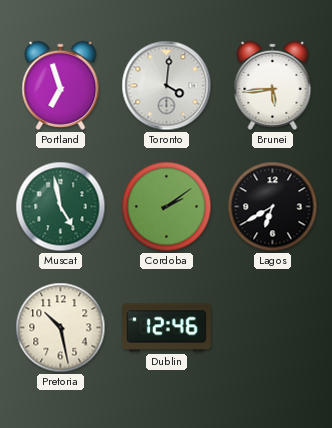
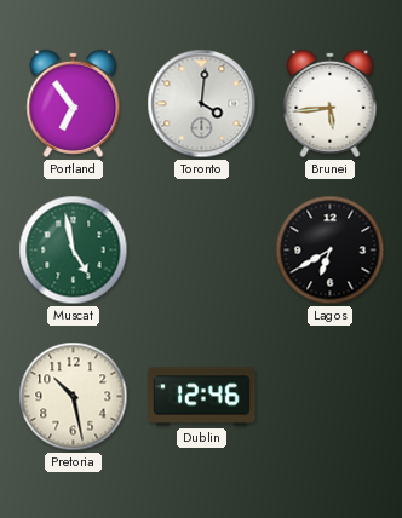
Portland: 6:57 -> 6:54
Cordoba: 2:09 -> none
